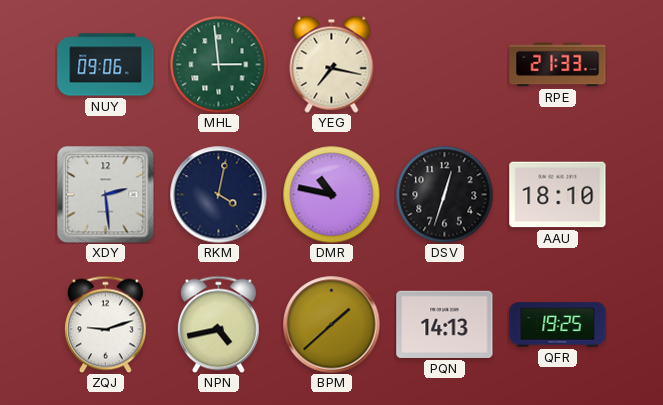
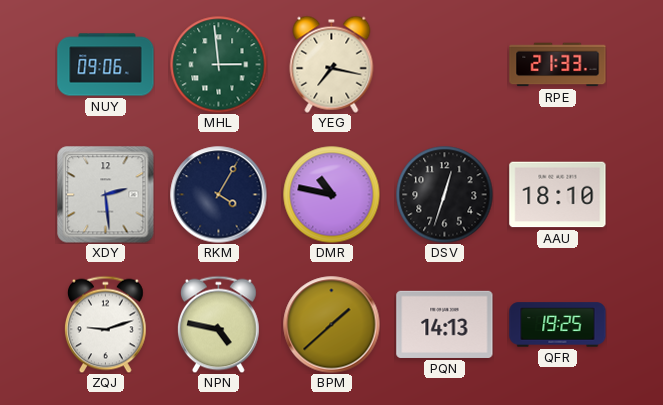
RKM: 4:02 -> 4:05
NPN: 4:43 -> 4:47
